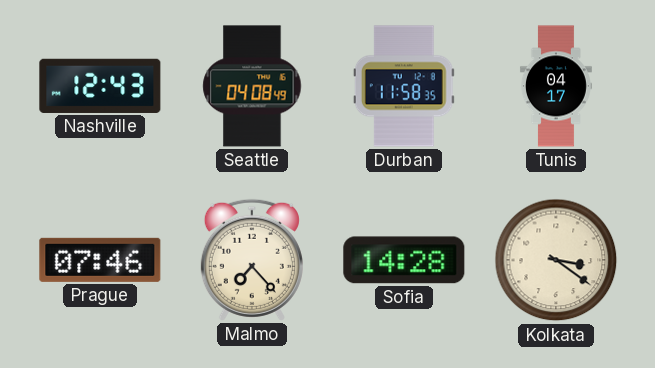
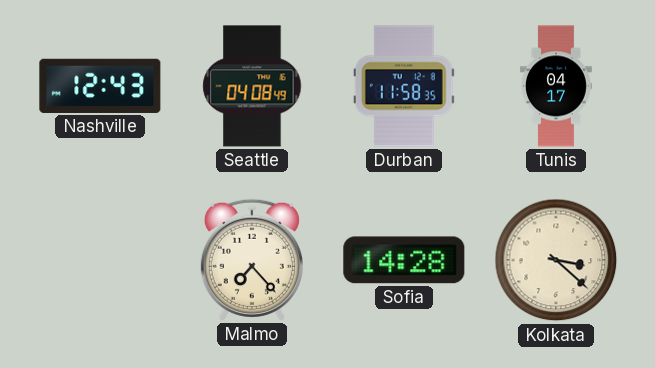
Prague: 07:46 -> none
Kolkata: 3:21 -> 3:22
